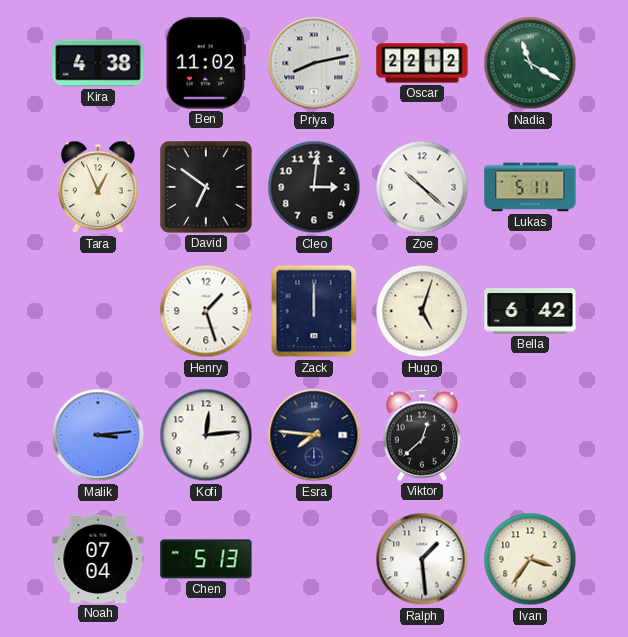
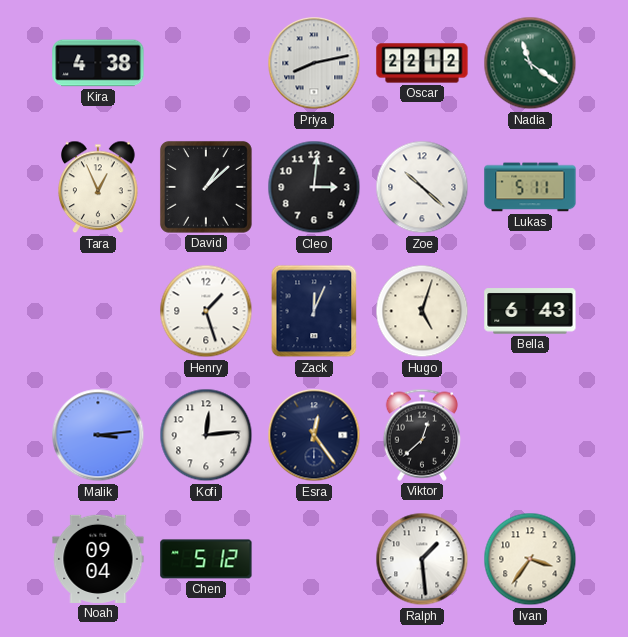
Ben: 11:02 -> none
Nadia: 11:20 -> 11:21
David: 6:51 -> 1:08
Zack: 12:00 -> 12:04
Bella: 6:42 -> 6:43
Esra: 7:46 -> 12:24
Noah: 07:04 -> 09:04
Chen: 5:13 -> 5:12
